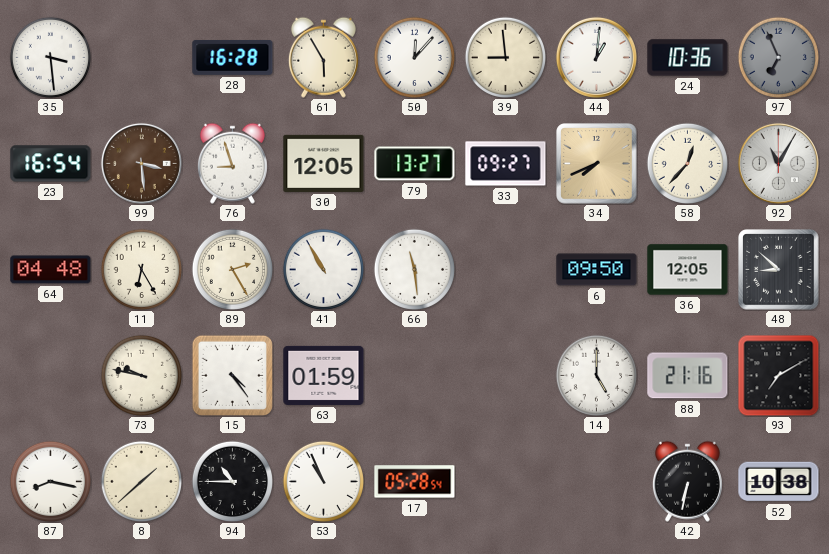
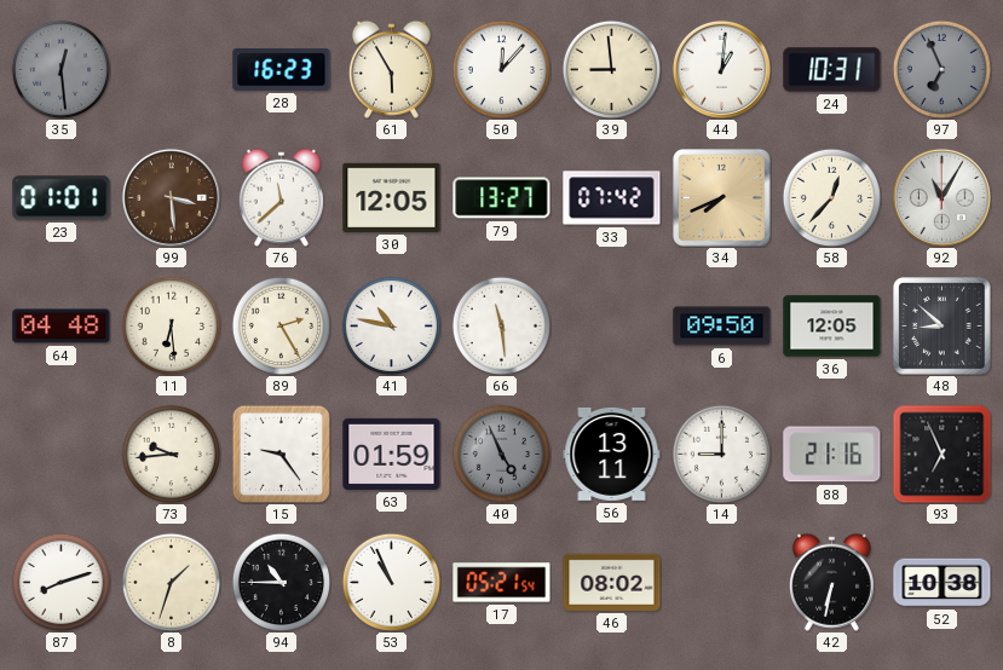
35: 3:29 -> 12:29
35 dial: white -> grey
28: 16:28 -> 16:23
24: 10:36 -> 10:31
23: 16:54 -> 01:01
76: 8:57 -> 11:38
33: 09:27 -> 07:42
11: 6:25 -> 6:29
41: 10:55 -> 10:47
73: 9:47 -> 9:44
15: 4:24 -> 9:24
40: none -> 4:56
56: none -> 13:11
14: 5:00 -> 9:00
93: 7:10 -> 6:56
87: 8:17 -> 8:12
8: 1:38 -> 1:33
17: 05:28 -> 05:21
46: none -> 08:02
